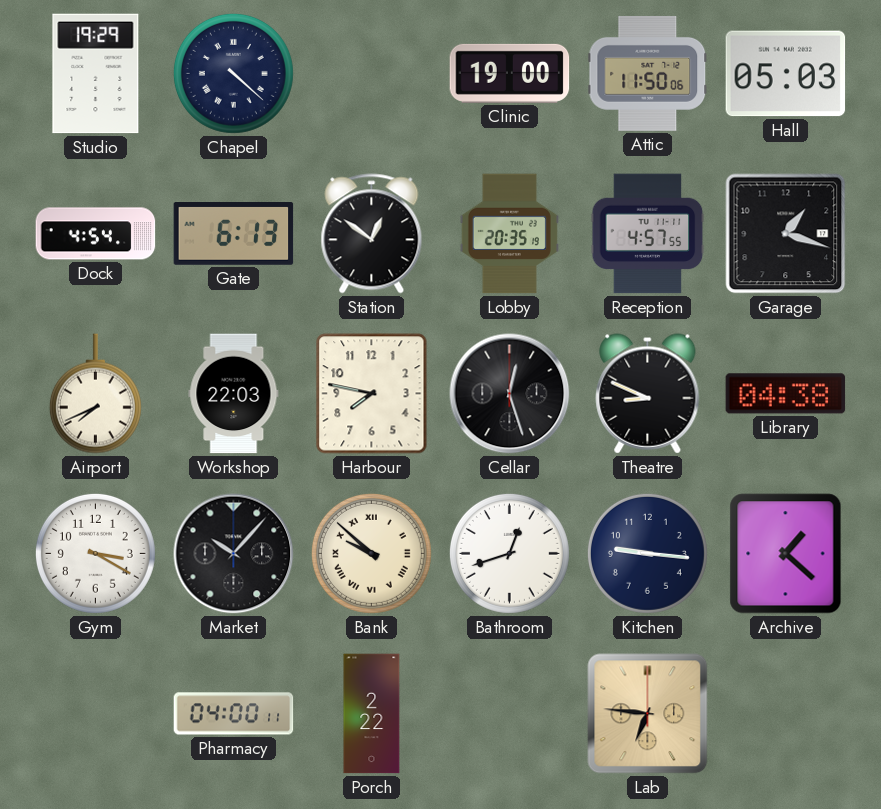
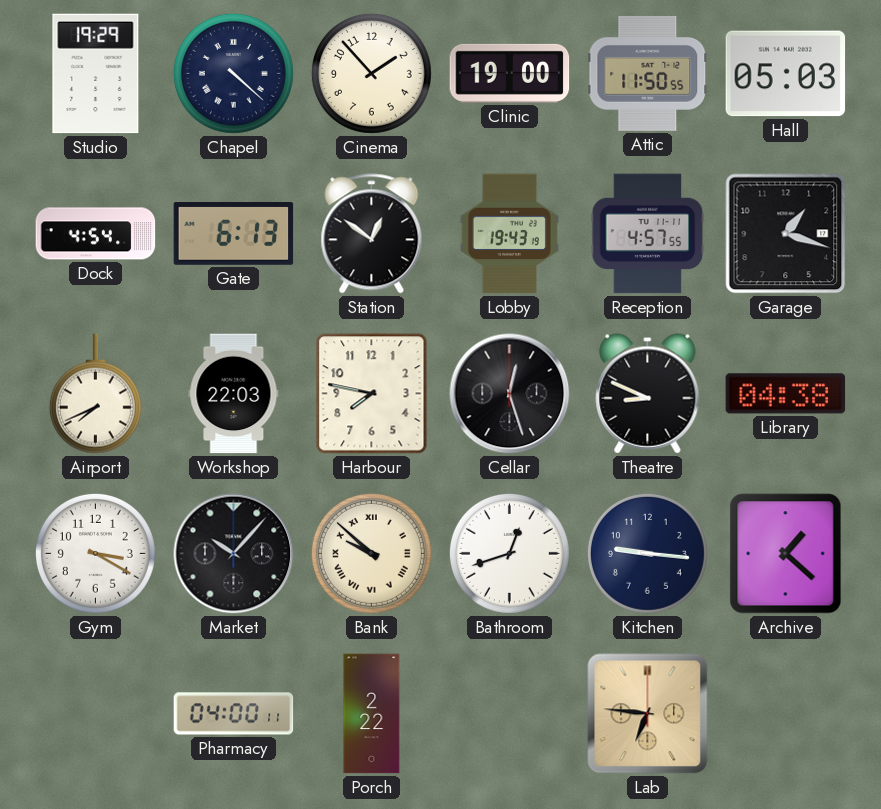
Cinema: none -> 1:53
Attic: 11:50:06 -> 11:50:55
Lobby: 20:35 -> 19:43
